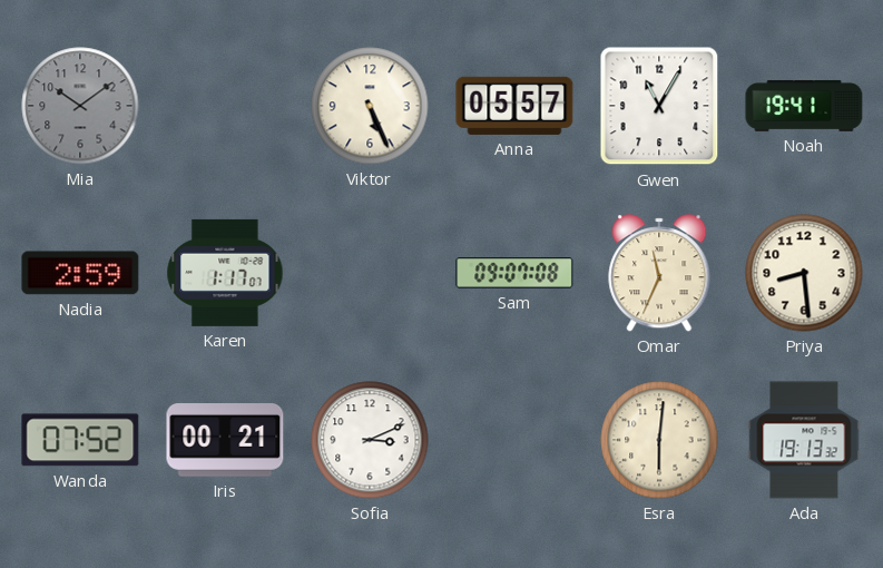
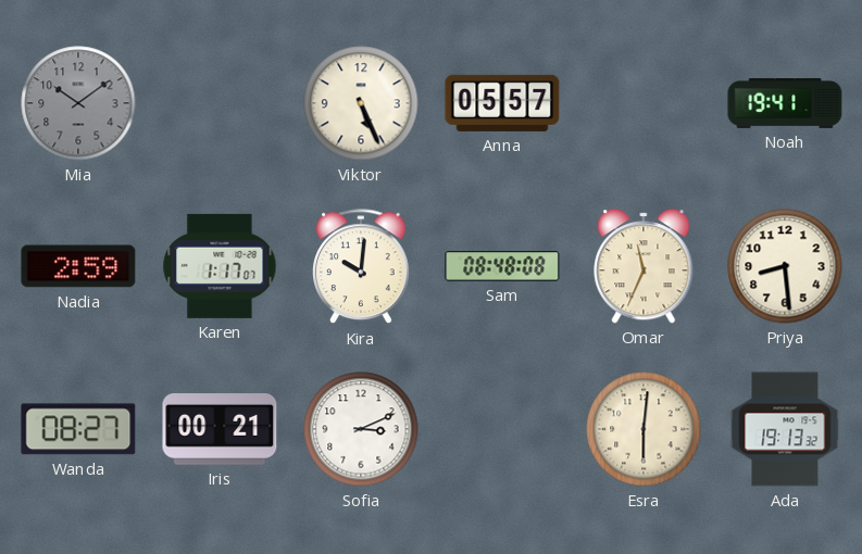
Gwen: 11:05 -> none
Kira: none -> 10:01
Sam: 09:07 -> 08:48
Wanda: 07:52 -> 08:27
